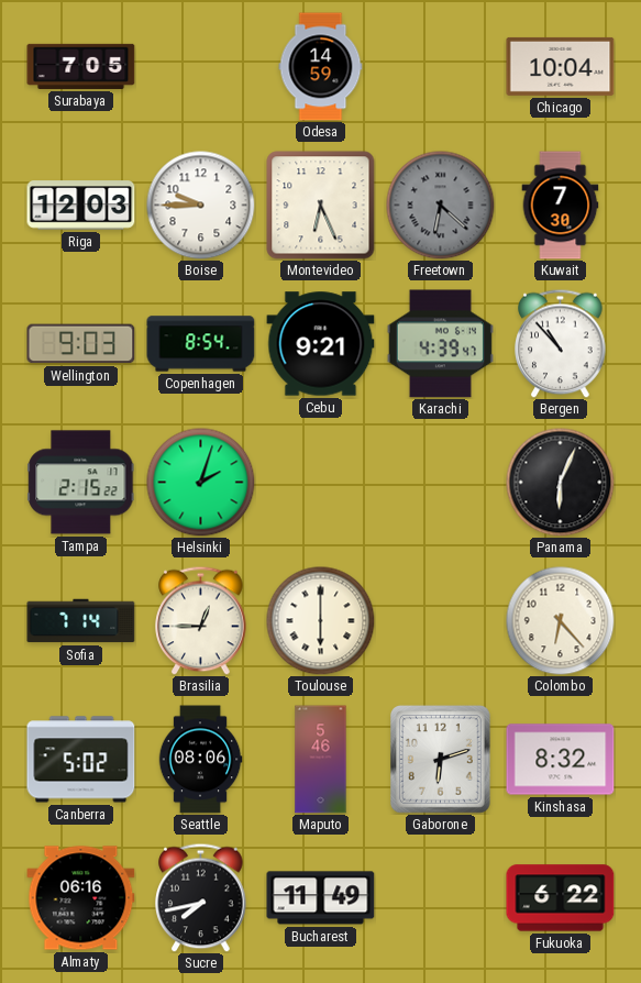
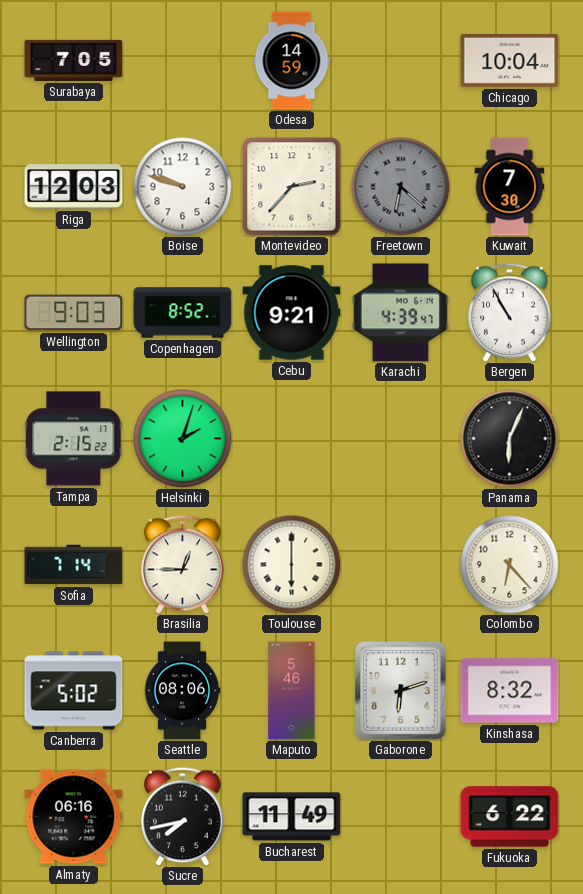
Boise: 9:45 -> 9:48
Montevideo: 6:26 -> 2:37
Copenhagen: 8:54 -> 8:52
Bergen: 10:53 -> 10:55
